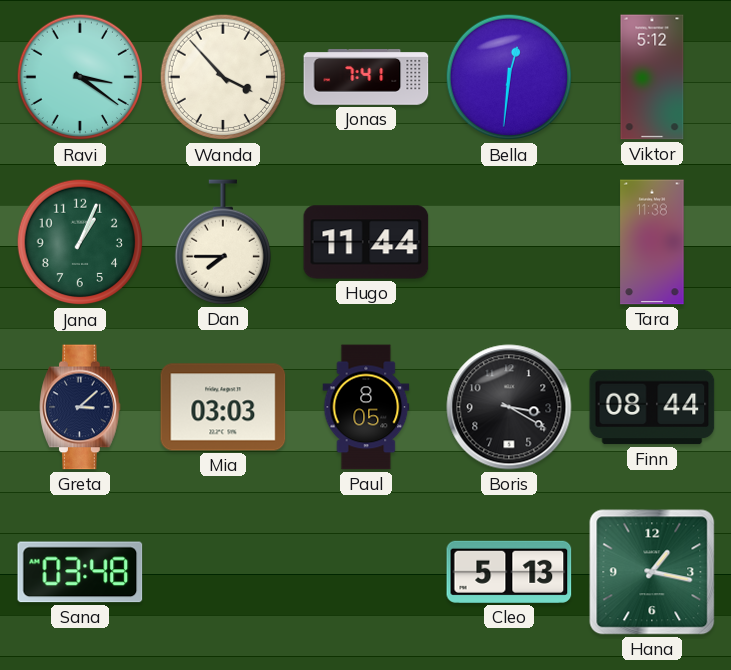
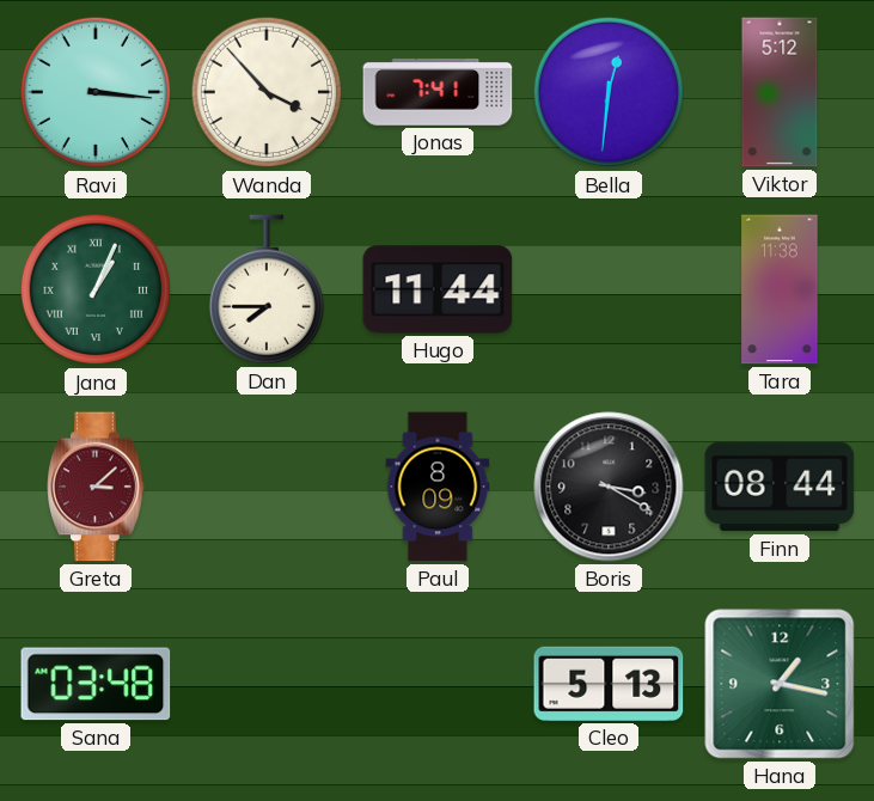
Ravi: 3:21 -> 3:16
Jana numerals: Arabic -> Roman
Greta dial: navy -> burgundy
Mia: 03:03 -> none
Paul: 8:05 -> 8:09
